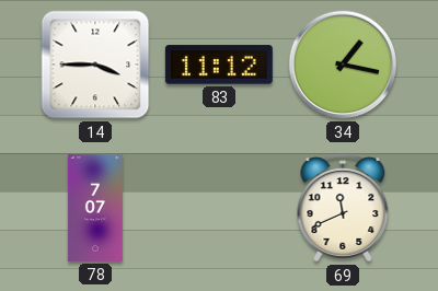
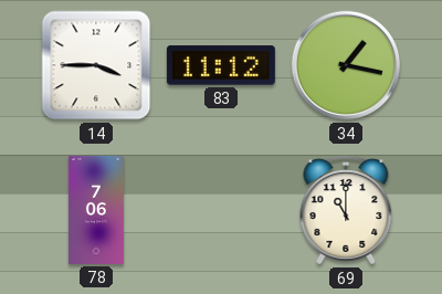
78: 7:07 -> 7:06
69: 11:41 -> 11:00
